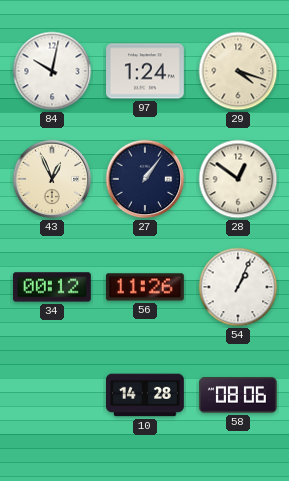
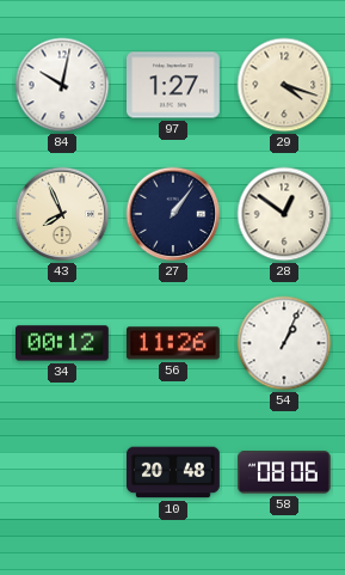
97: 1:24 -> 1:27
43: 12:56 -> 7:56
10: 14:28 -> 20:48
